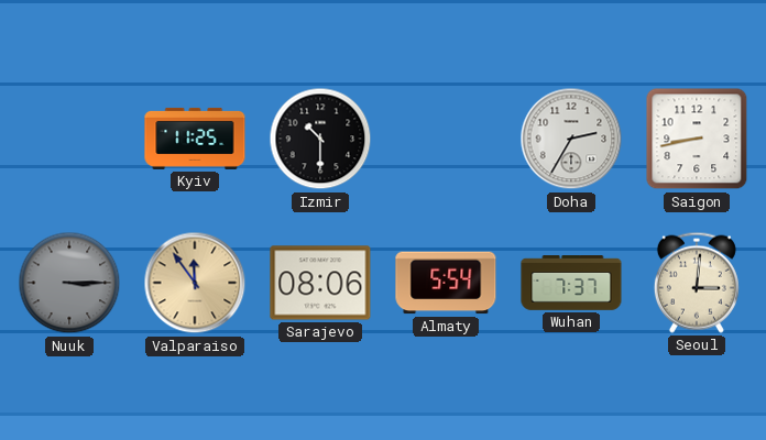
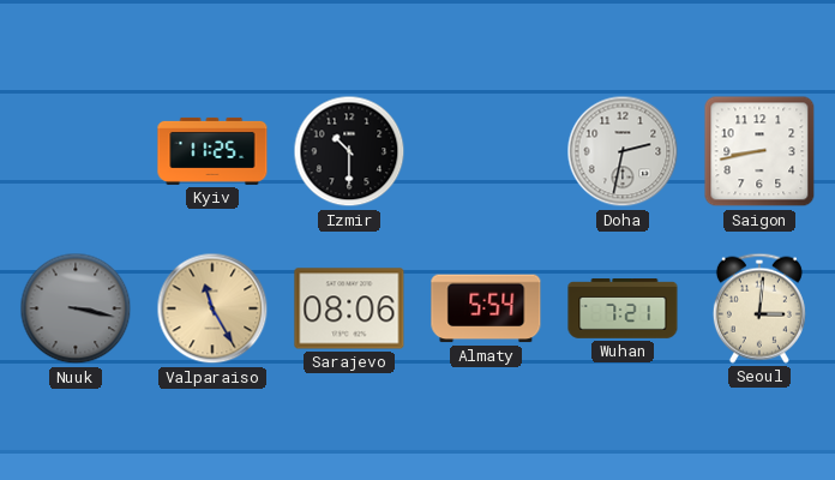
Doha: 2:35 -> 2:32
Nuuk: 3:15 -> 3:17
Valparaiso: 11:54 -> 11:25
Wuhan: 7:37 -> 7:21
